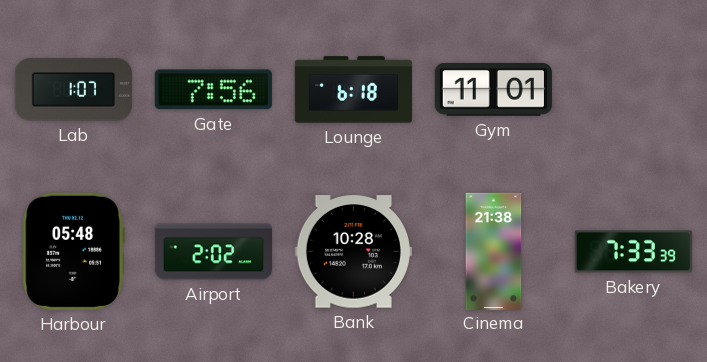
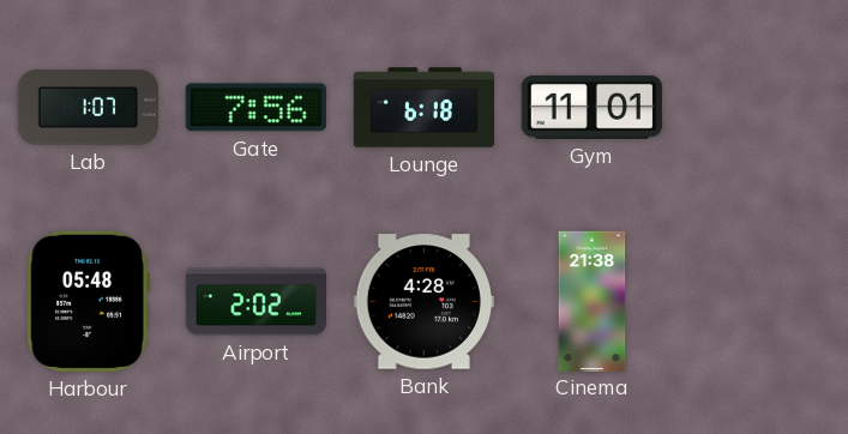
Bank: 10:28 -> 4:28
Bakery: 7:33 -> none
